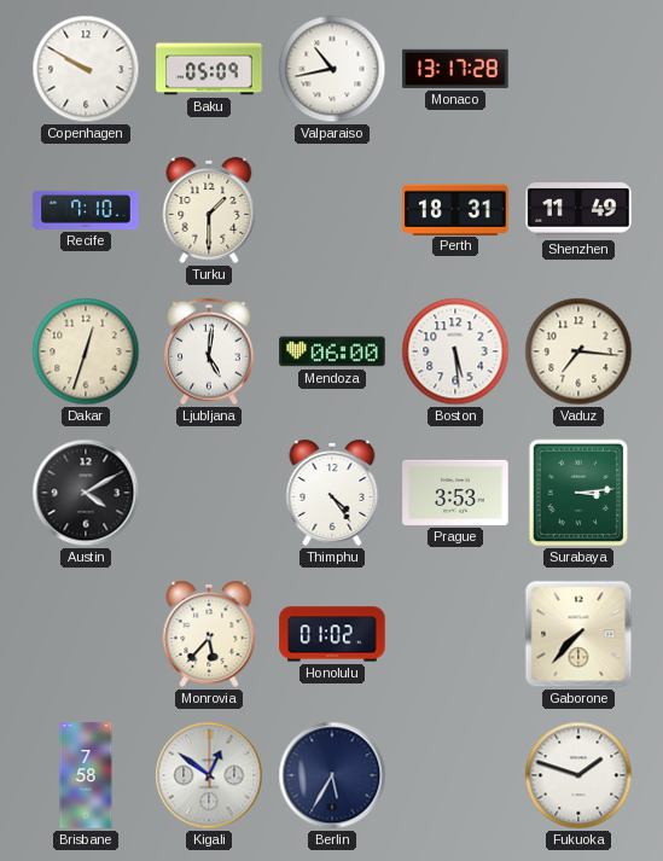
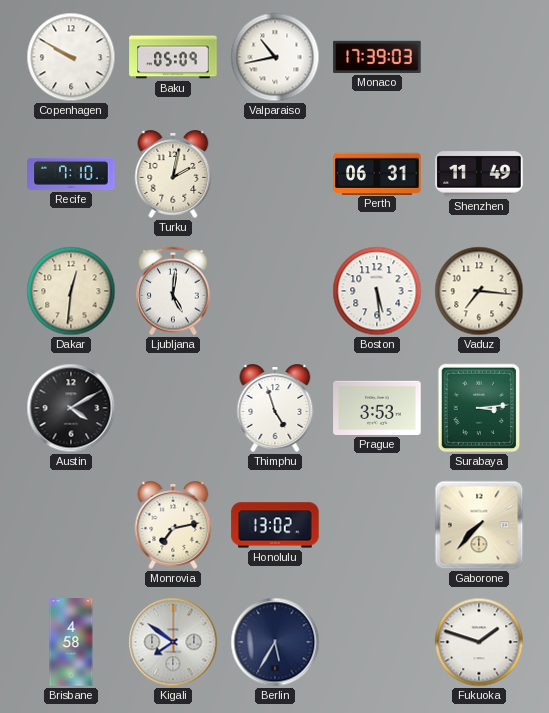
Monaco: 13:17 -> 17:39
Turku: 1:30 -> 2:02
Perth: 18:31 -> 06:31
Dakar: 12:33 -> 12:31
Mendoza: 06:00 -> none
Thimphu: 4:24 -> 4:57
Monrovia: 5:37 -> 7:13
Honolulu: 01:02 -> 13:02
Brisbane: 7:58 -> 4:58
Kigali: 12:51 -> 7:51
